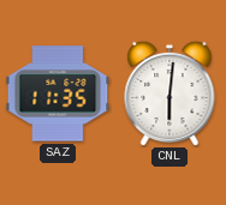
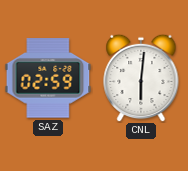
SAZ: 11:35 -> 02:59
